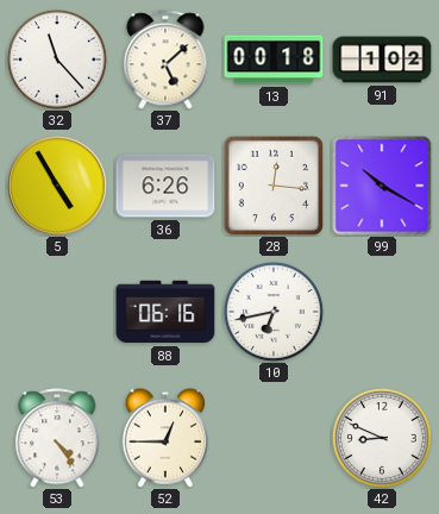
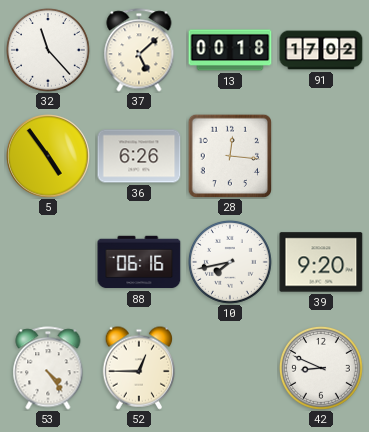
91: 1:02 -> 17:02
5: 4:55 -> 4:54
99: 10:20 -> none
10: 6:43 -> 7:43
39: none -> 9:20
